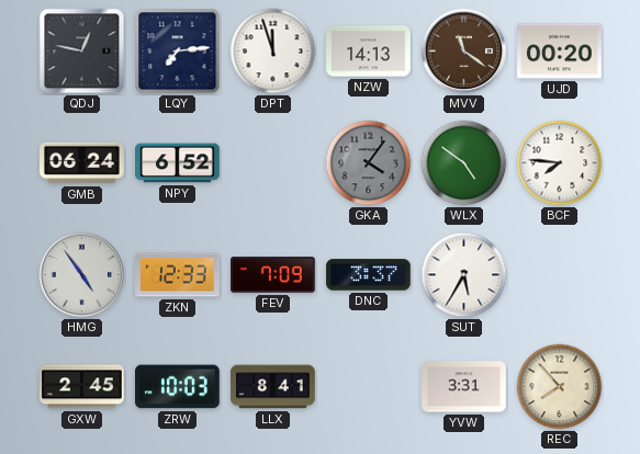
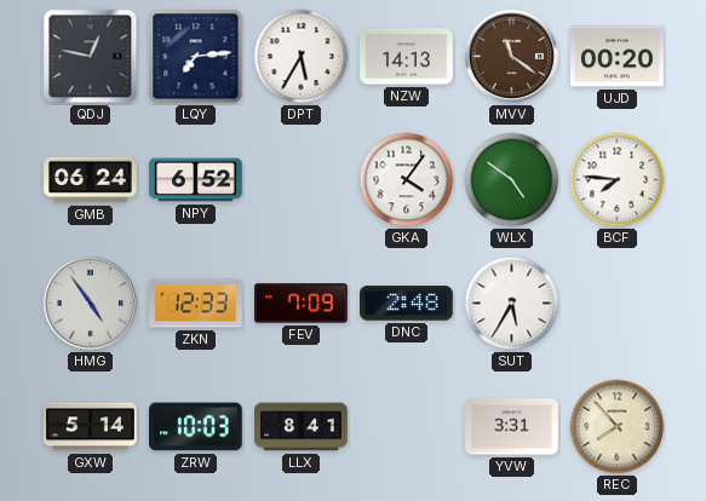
DPT: 11:57 -> 5:35
GKA dial: grey -> white
DNC: 3:37 -> 2:48
GXW: 2:45 -> 5:14
